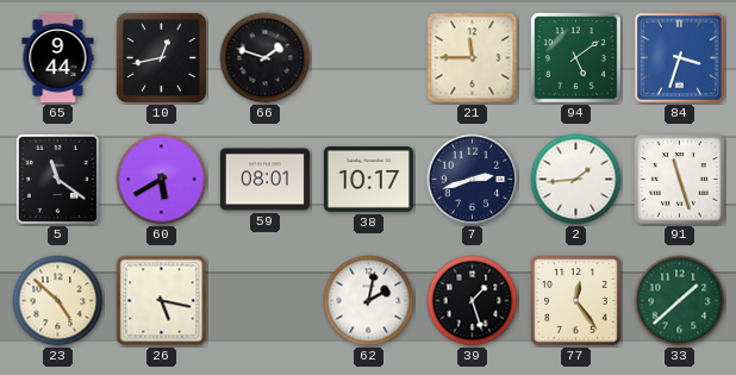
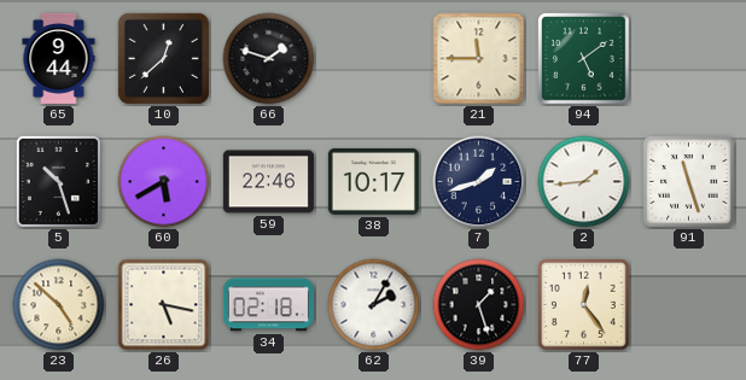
10: 12:43 -> 12:38
84: 3:33 -> none
5: 11:21 -> 10:27
59: 08:01 -> 22:46
7: 2:42 -> 1:42
34: none -> 02:18
62: 2:02 -> 2:05
33: 1:38 -> none
